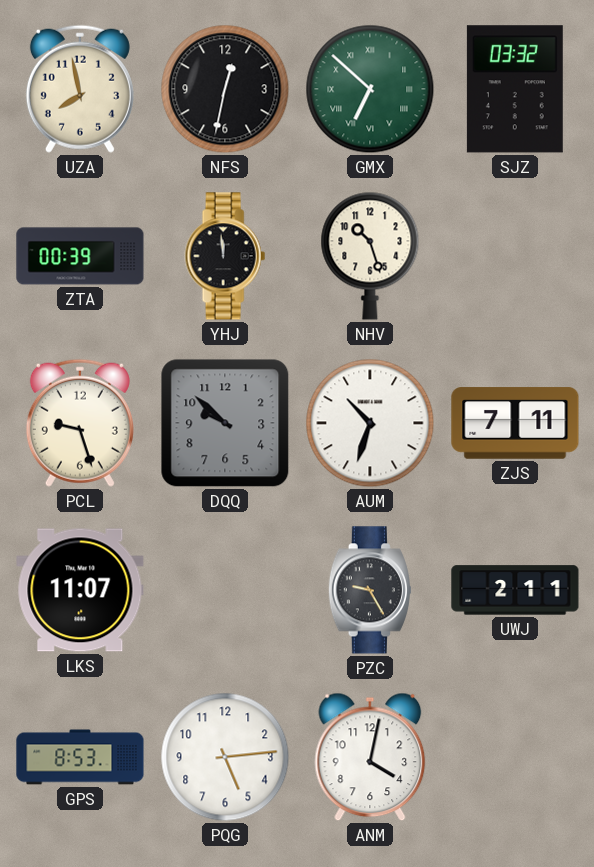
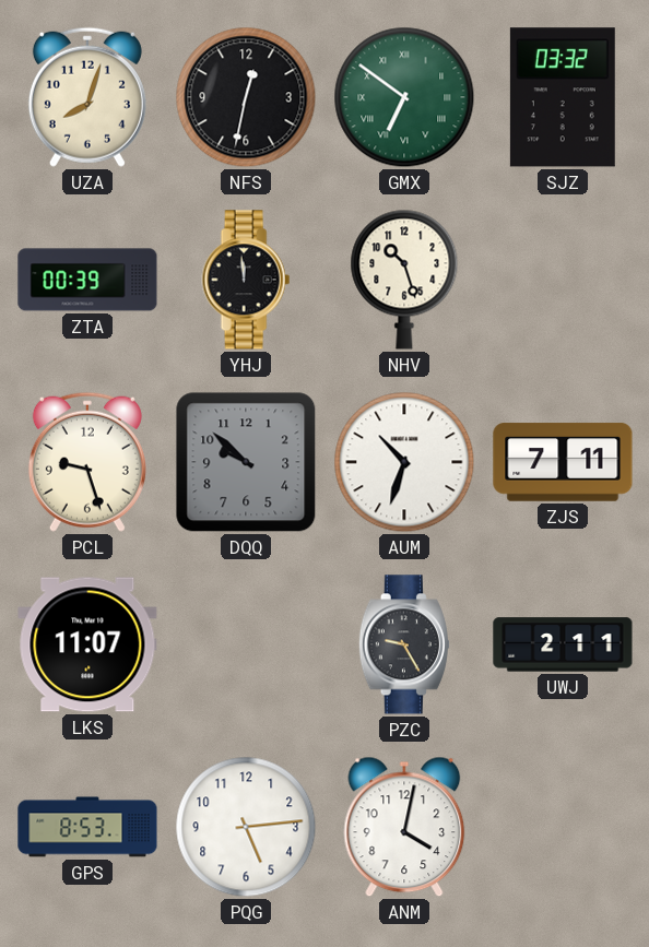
UZA: 7:58 -> 8:03
GMX: 6:52 -> 6:51
